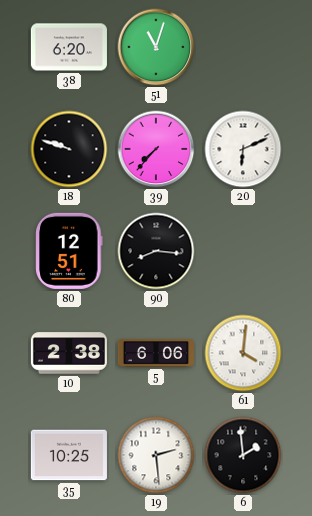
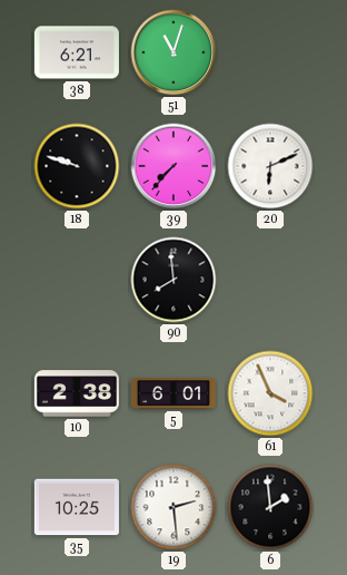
38: 6:20 -> 6:21
80: 12:51 -> none
90: 8:16 -> 7:59
5: 6:06 -> 6:01
61: 4:01 -> 3:56
